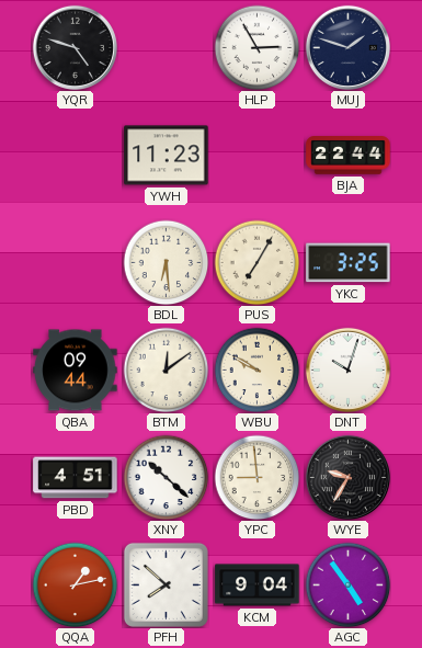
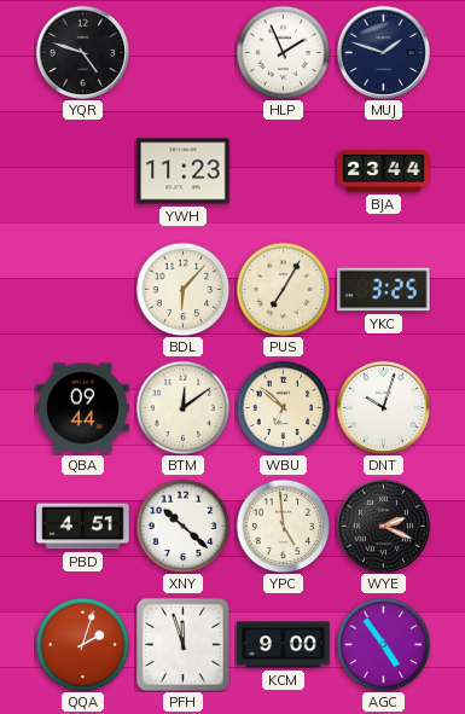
HLP: 2:55 -> 1:56
BJA: 22:44 -> 23:44
BDL: 6:29 -> 6:07
WBU: 9:50 -> 6:52
YPC: 8:59 -> 4:59
WYE: 9:35 -> 2:19
QQA: 1:13 -> 2:03
PFH: 7:52 -> 11:57
KCM: 9:04 -> 9:00
